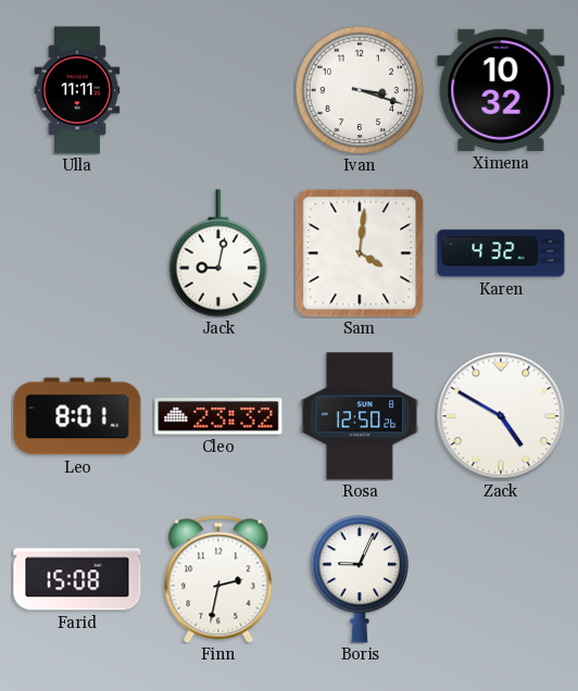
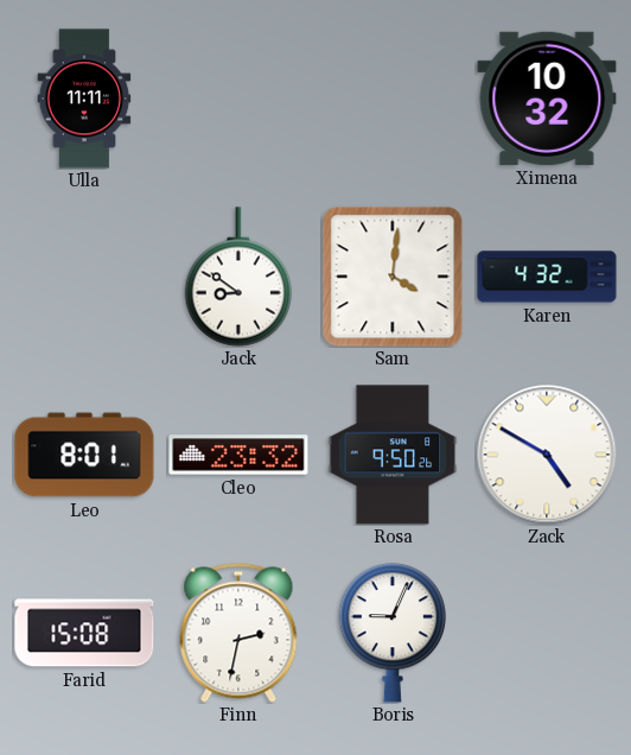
Ivan: 3:18 -> none
Jack: 9:02 -> 8:51
Rosa: 12:50 -> 9:50
